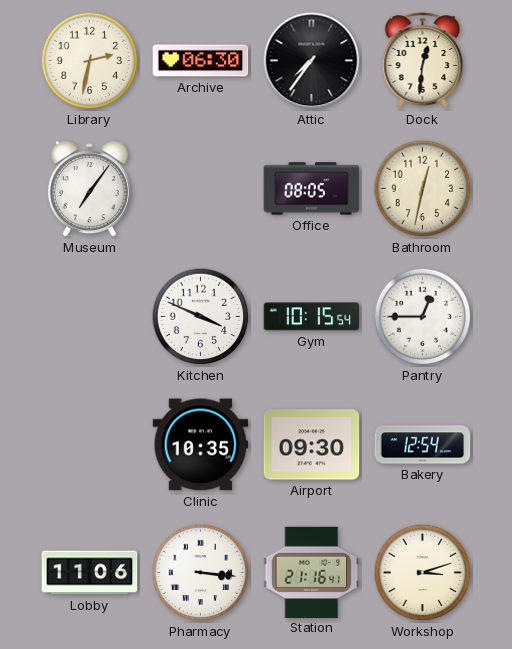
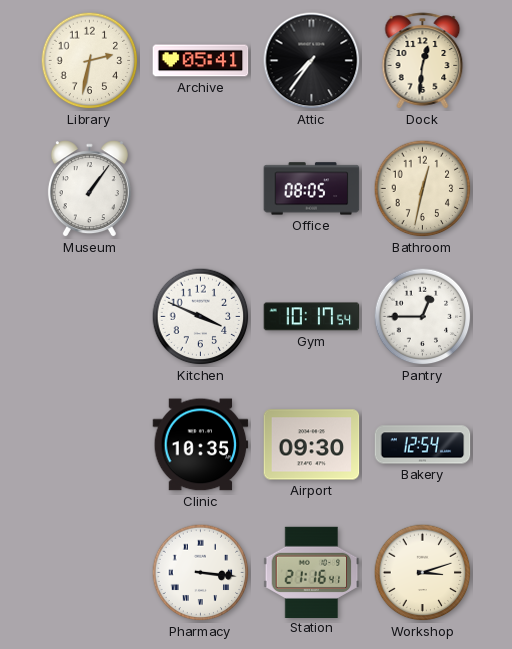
Archive: 06:30 -> 05:41
Museum: 7:06 -> 1:06
Gym: 10:15 -> 10:17
Lobby: 11:06 -> none
